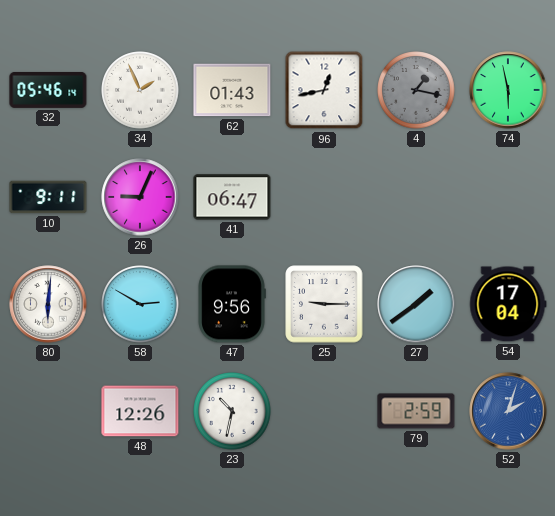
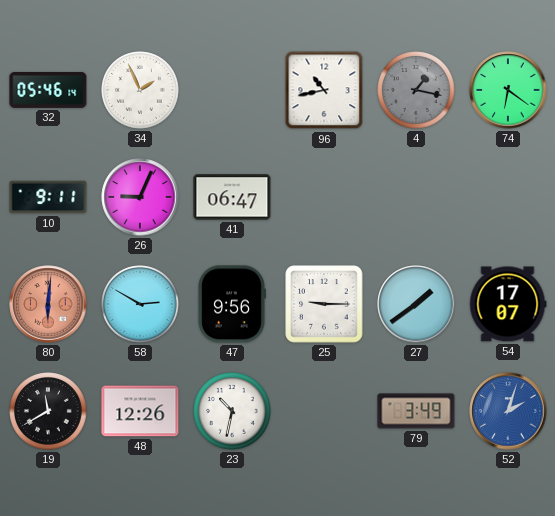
62: 01:43 -> none
96: 12:43 -> 10:43
74: 5:58 -> 6:21
80 dial: white -> salmon
54: 17:04 -> 17:07
19: none -> 11:40
79: 2:59 -> 3:49
